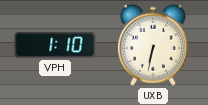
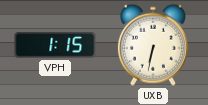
VPH: 1:10 -> 1:15
